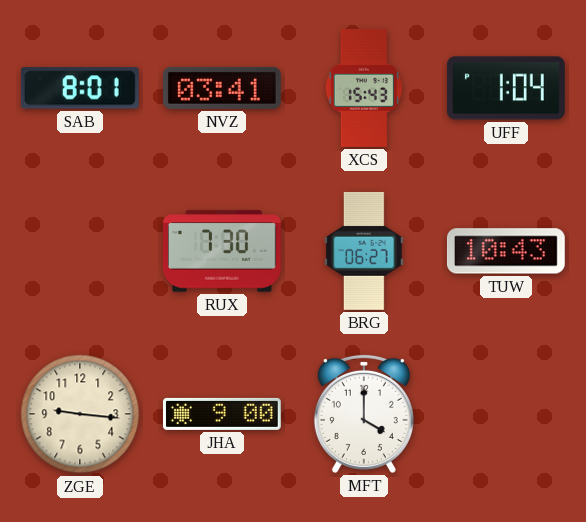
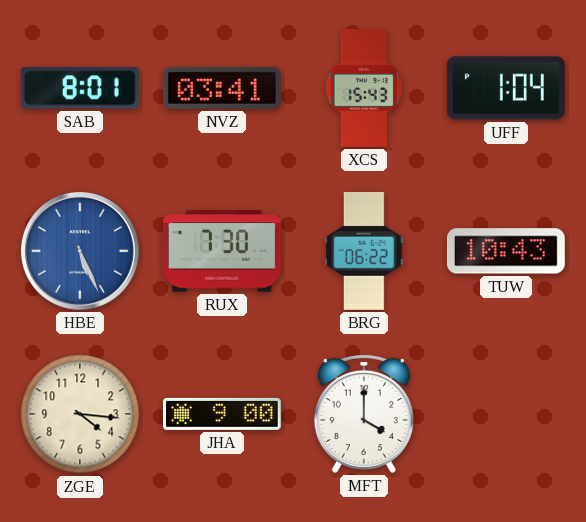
HBE: none -> 5:26
BRG: 06:27 -> 06:22
ZGE: 9:16 -> 4:16
